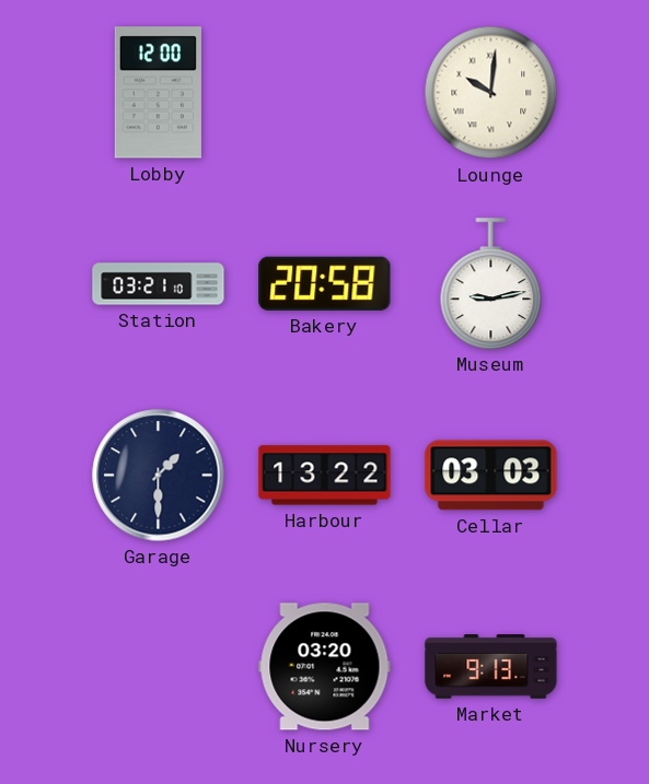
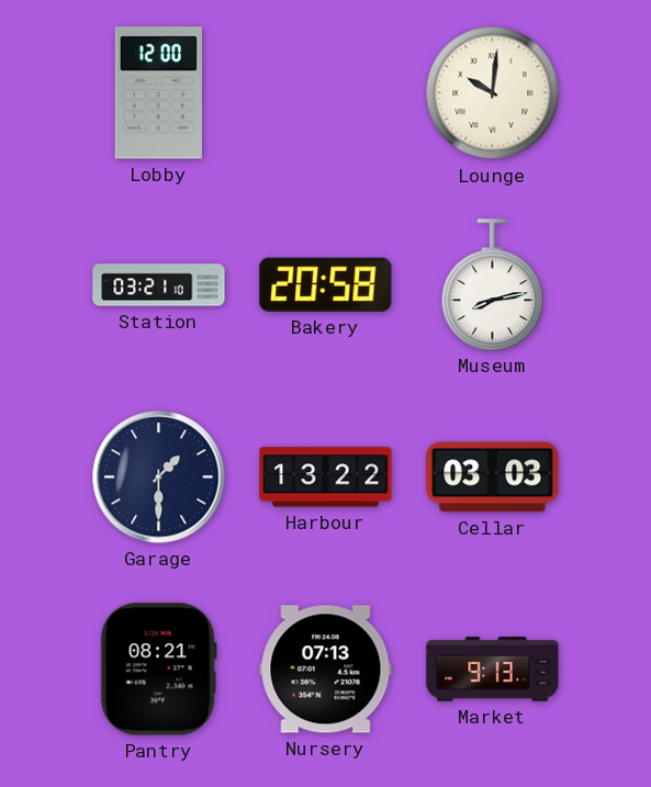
Museum: 9:13 -> 8:13
Pantry: none -> 08:21
Nursery: 03:20 -> 07:13
